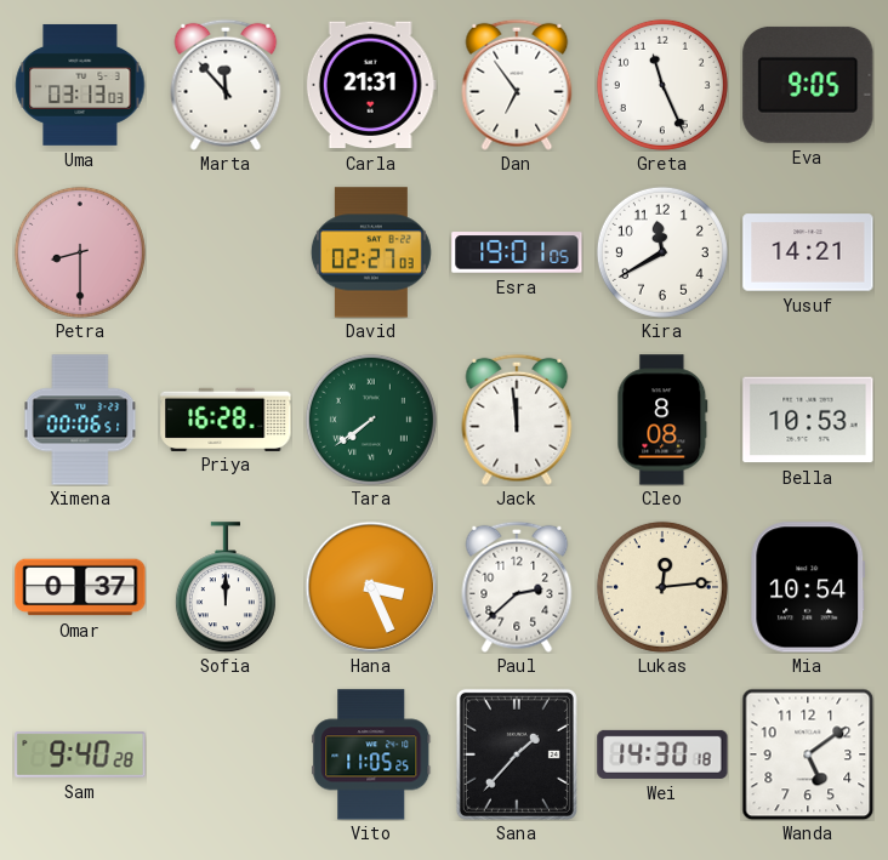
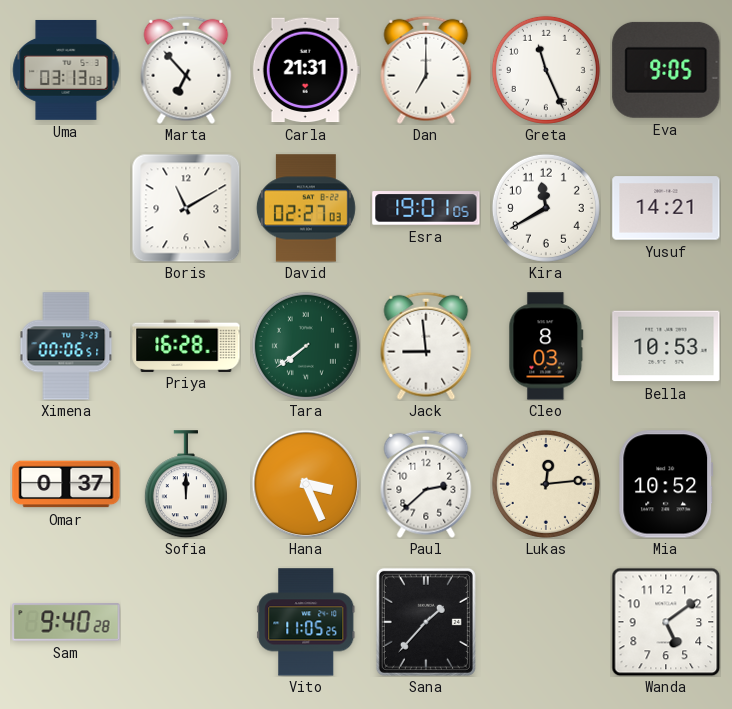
Marta: 11:53 -> 6:53
Dan: 6:54 -> 7:00
Petra: 8:30 -> none
Boris: none -> 11:10
Jack: 11:59 -> 8:59
Cleo: 8:08 -> 8:03
Mia: 10:54 -> 10:52
Wei: 14:30 -> none
